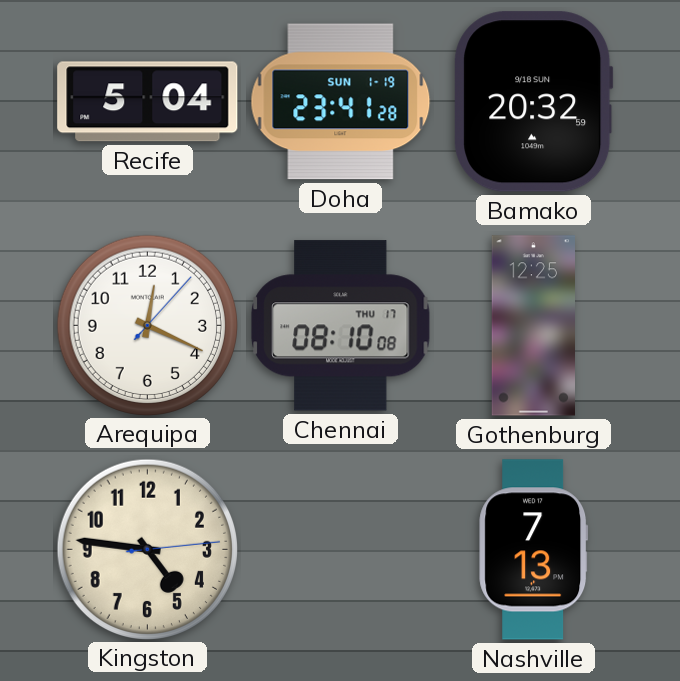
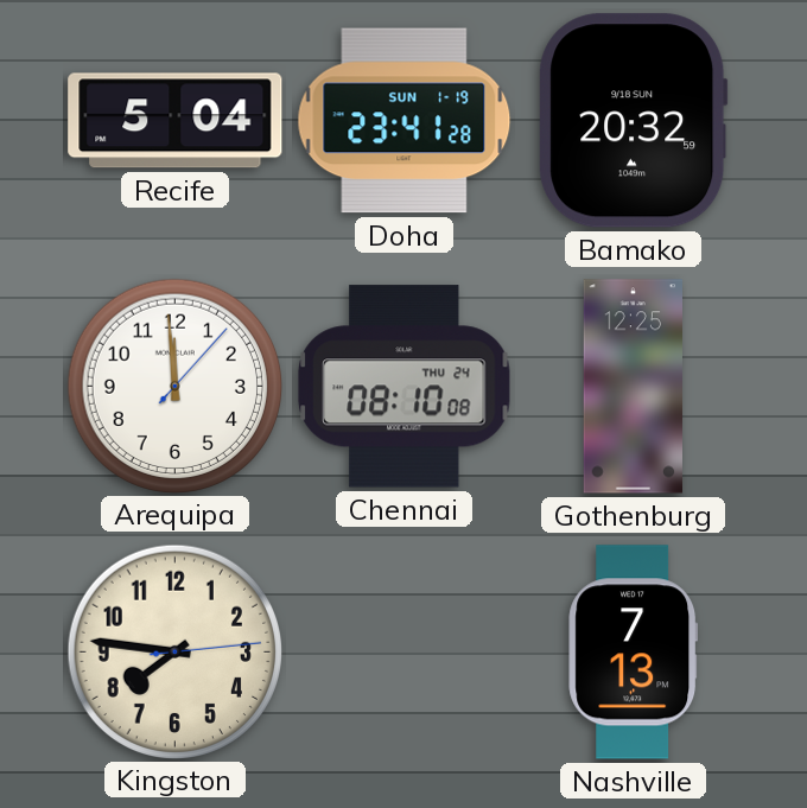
Arequipa: 12:19 -> 11:59
Chennai date: THU 17 -> THU 24
Kingston: 4:46 -> 7:46
